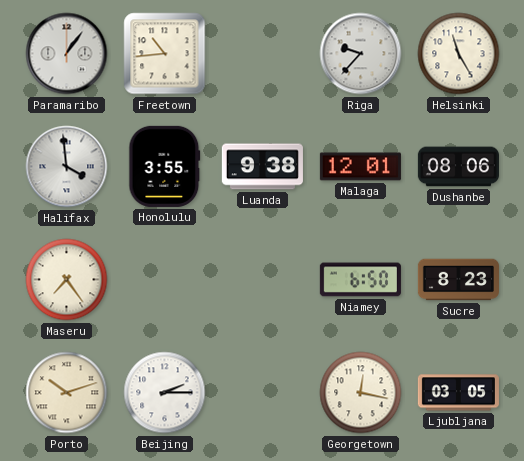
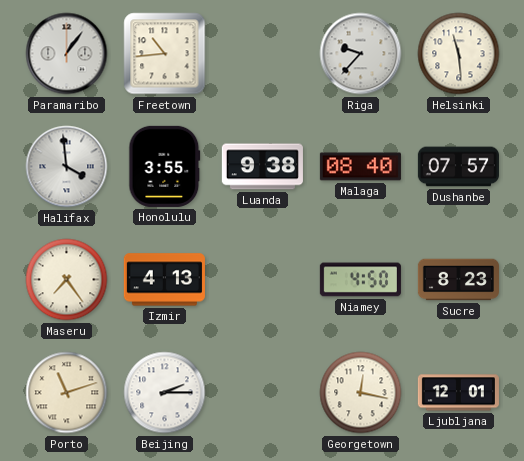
Helsinki: 11:25 -> 11:29
Malaga: 12:01 -> 08:40
Dushanbe: 08:06 -> 07:57
Izmir: none -> 4:13
Niamey: 6:50 -> 4:50
Porto: 10:12 -> 11:12
Ljubljana: 03:05 -> 12:01
